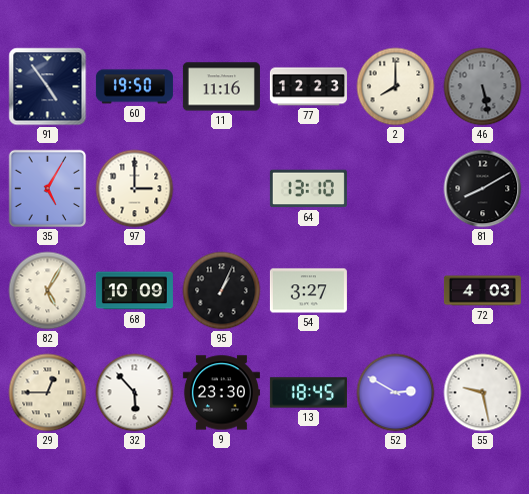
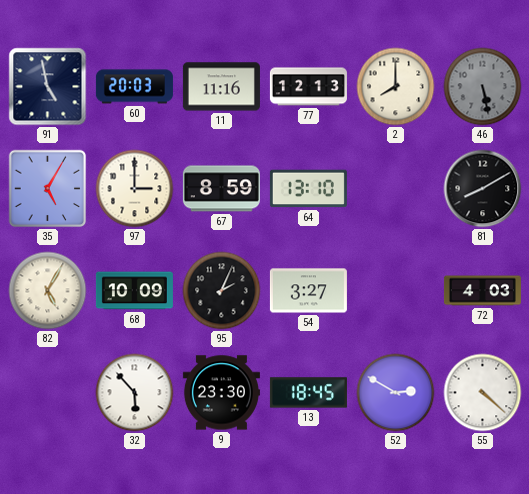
91: 4:54 -> 4:58
60: 19:50 -> 20:03
77: 12:23 -> 12:13
67: none -> 8:59
95: 1:04 -> 2:04
29: 12:45 -> none
55: 9:28 -> 4:22
